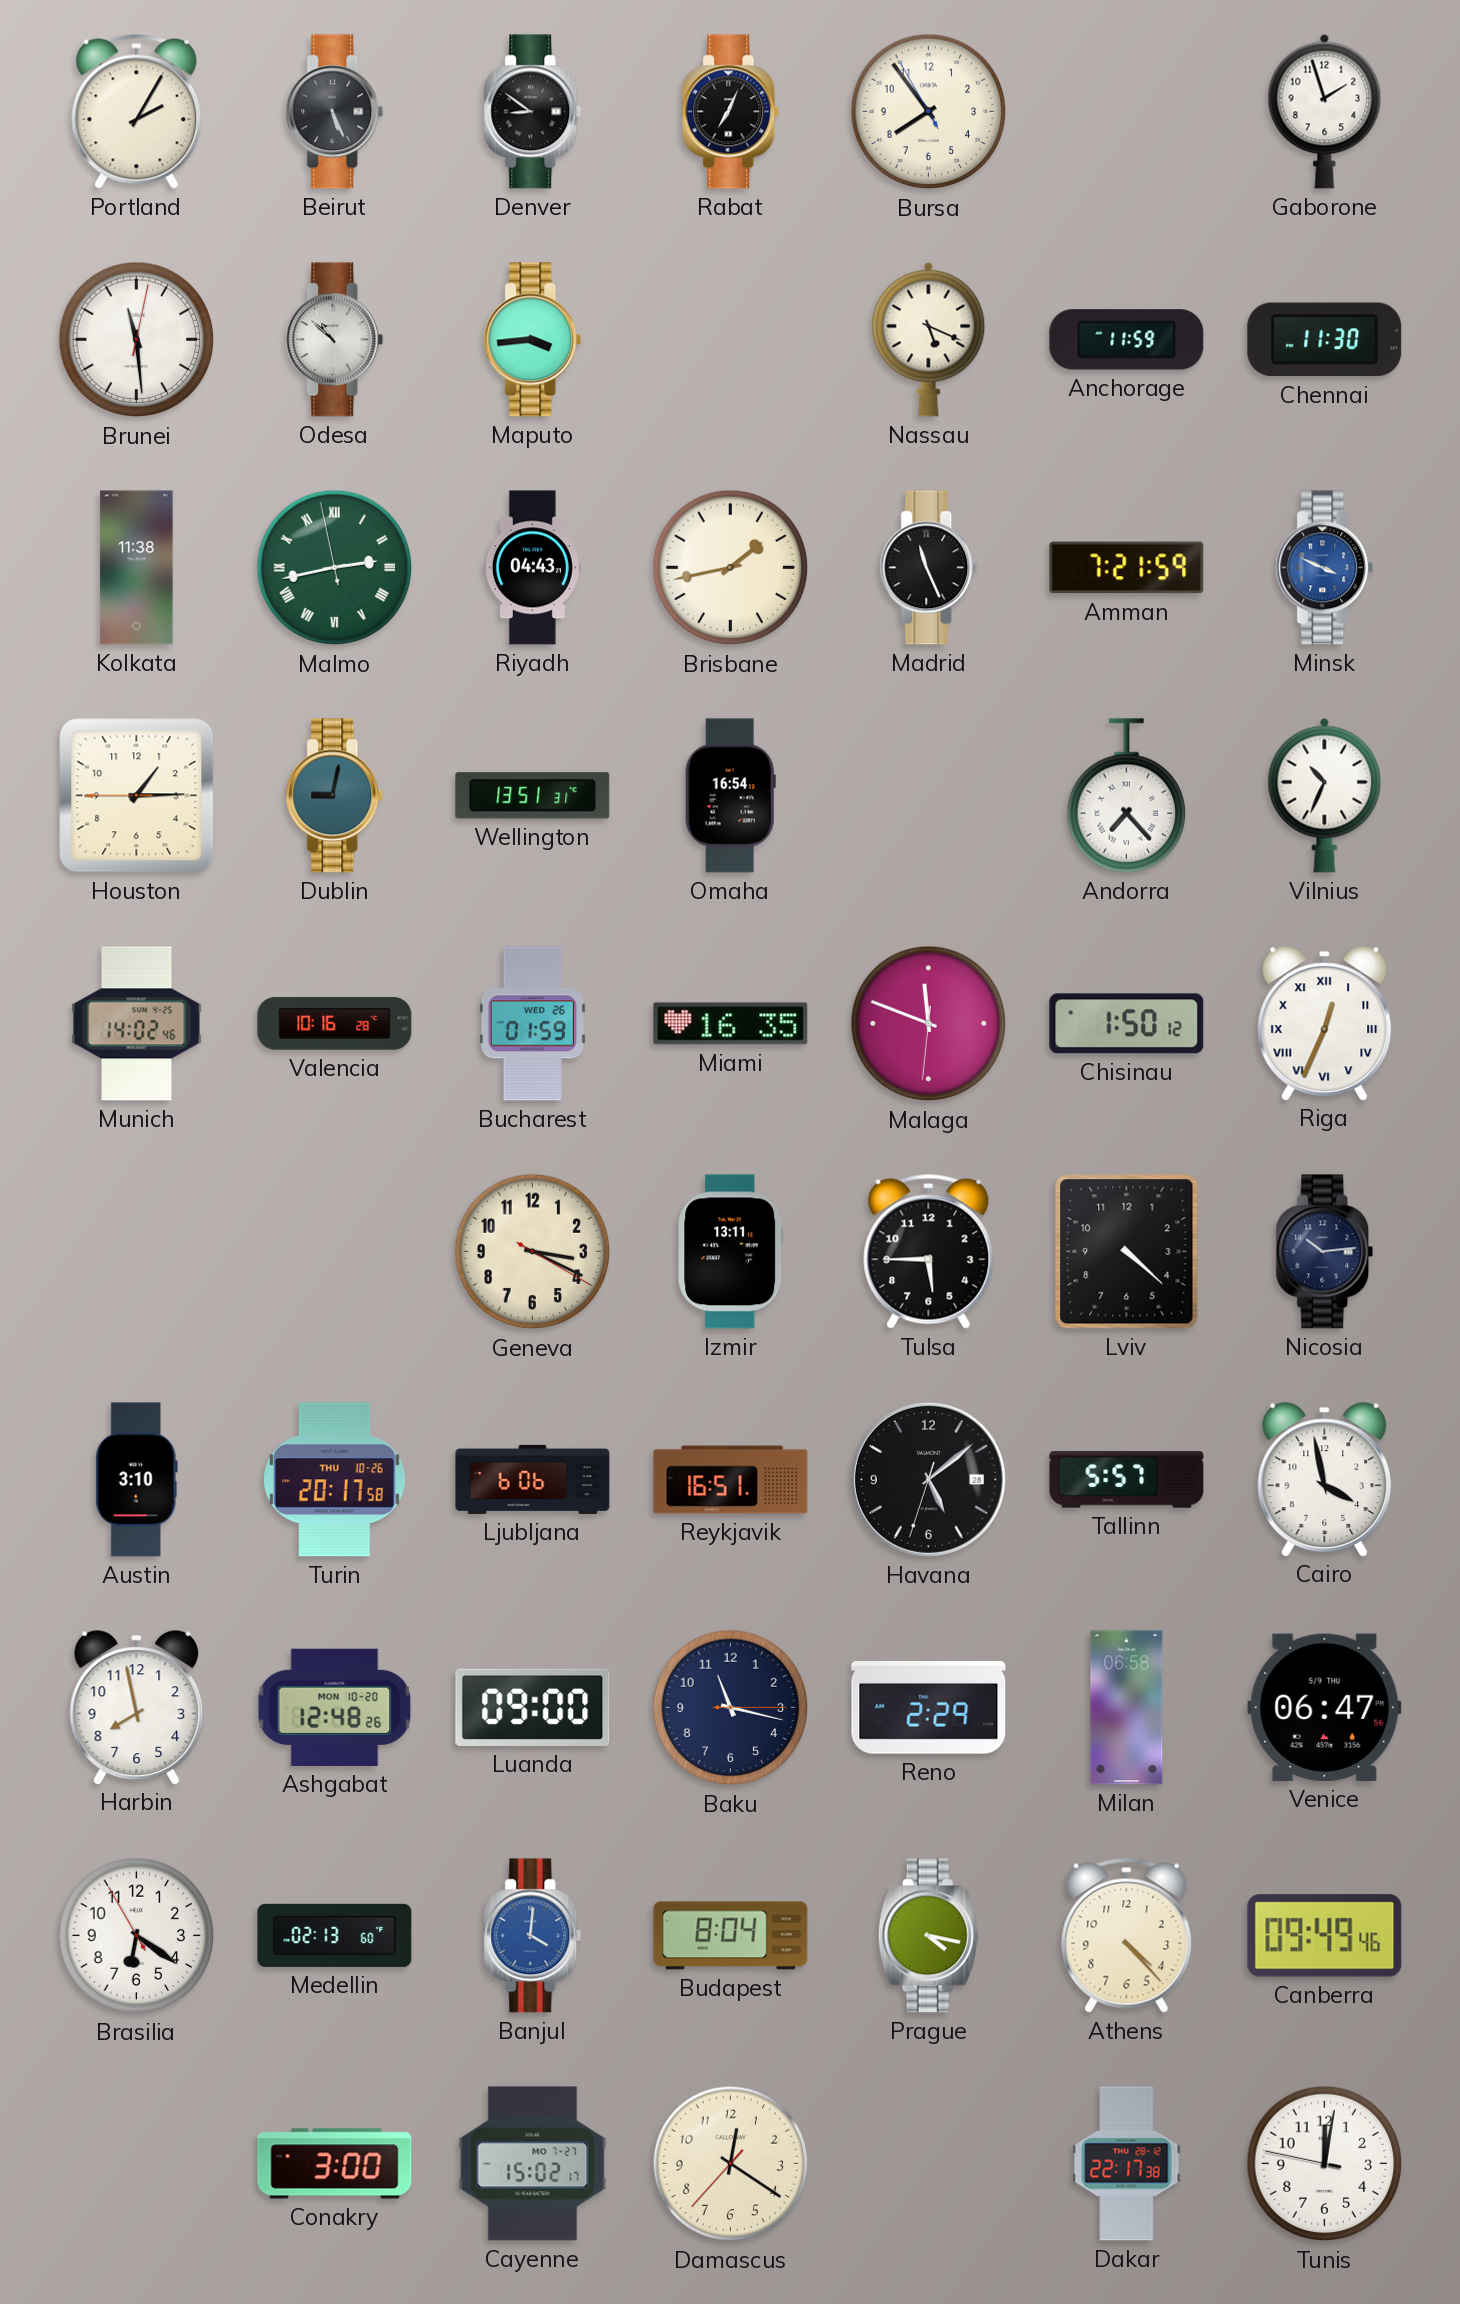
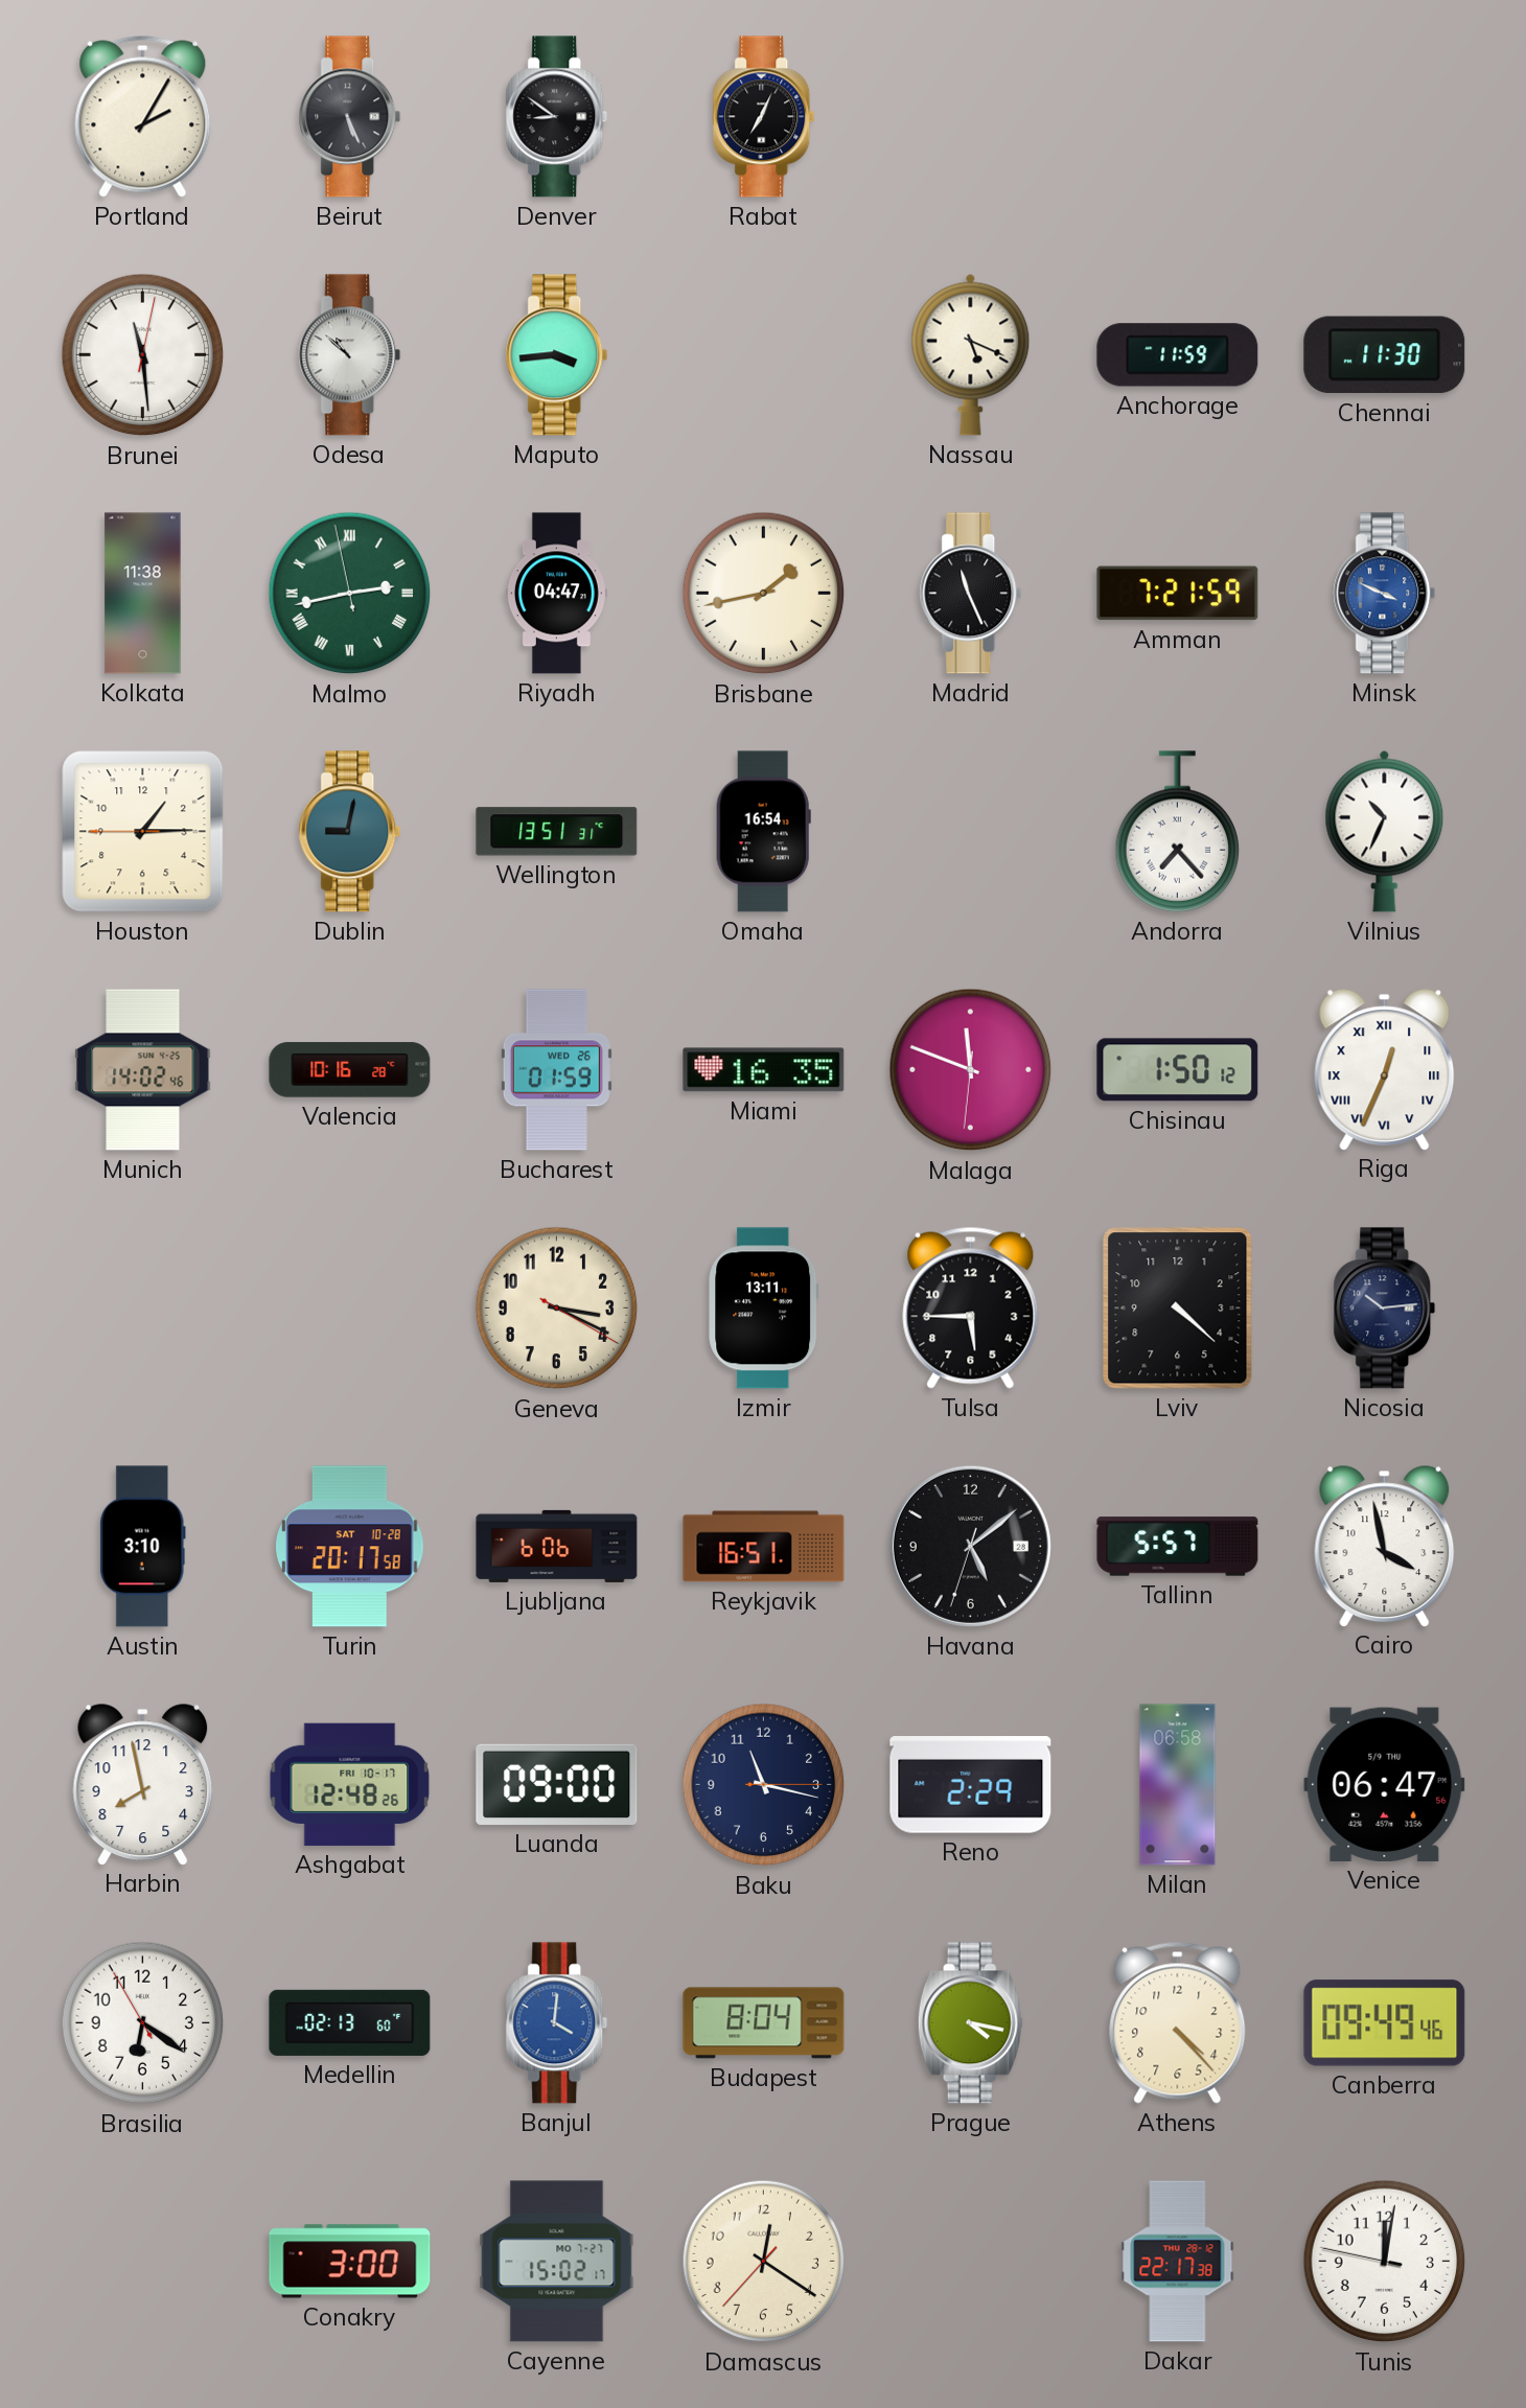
Bursa: 7:53 -> none
Gaborone: 1:57 -> none
Riyadh: 04:43 -> 04:47
Turin date: THU 10-26 -> SAT 10-28
Ashgabat date: MON 10-20 -> FRI 10-17
